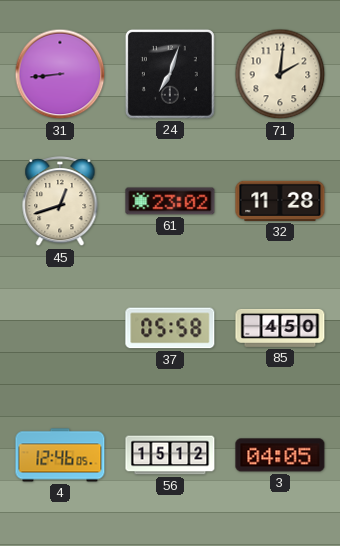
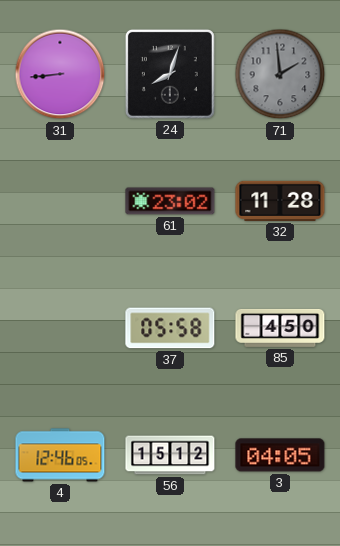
24: 7:03 -> 8:03
71: 2:01 -> 1:59
71 dial: cream -> grey
45: 12:42 -> none
